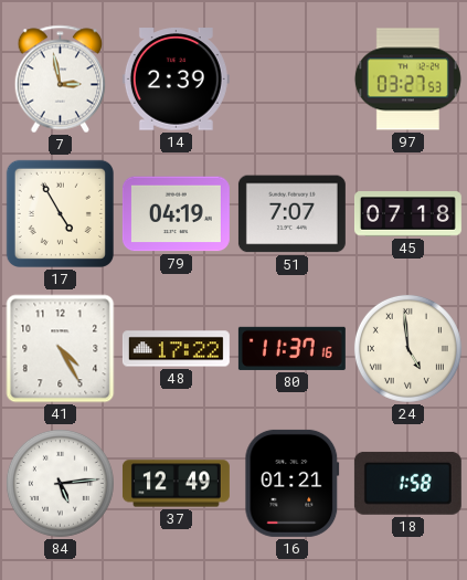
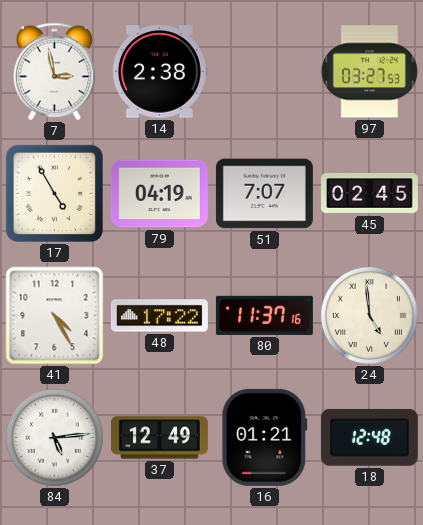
14: 2:39 -> 2:38
45: 07:18 -> 02:45
18: 1:58 -> 12:48
